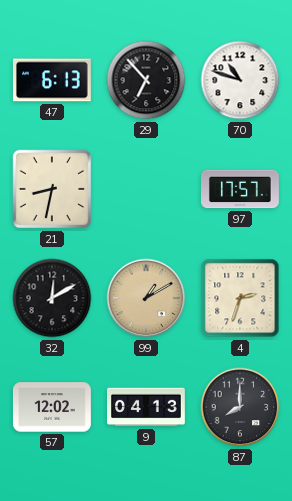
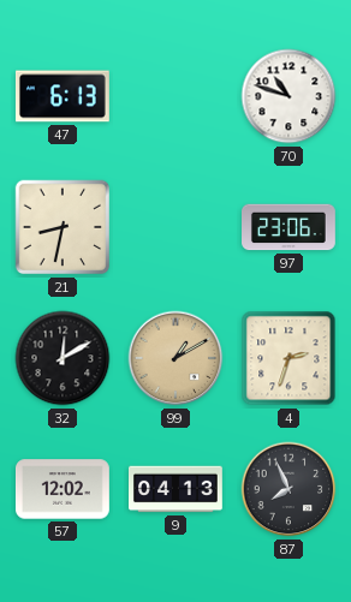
29: 6:53 -> none
97: 17:57 -> 23:06
87: 8:00 -> 7:56
